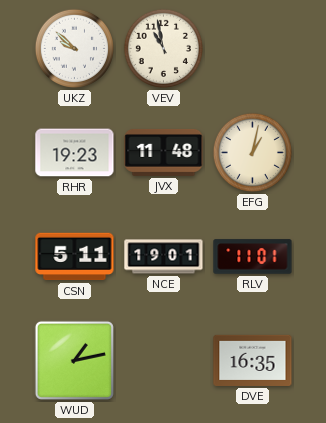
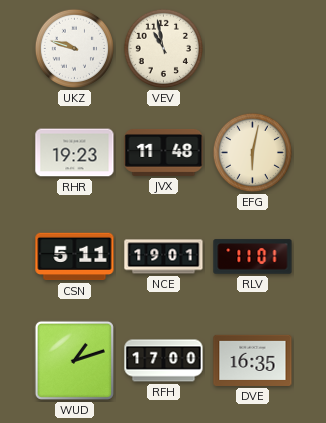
UKZ: 9:52 -> 9:48
EFG: 1:02 -> 6:02
WUD: 1:13 -> 1:12
RFH: none -> 17:00
